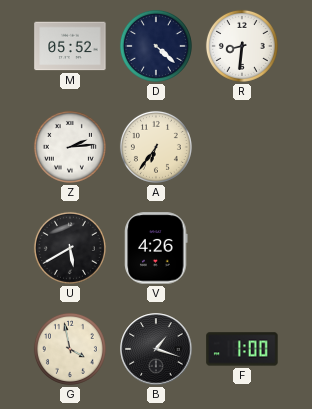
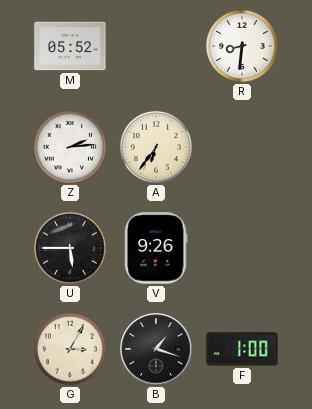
D: 4:22 -> none
U: 5:40 -> 5:45
V: 4:26 -> 9:26
G: 3:58 -> 3:05
